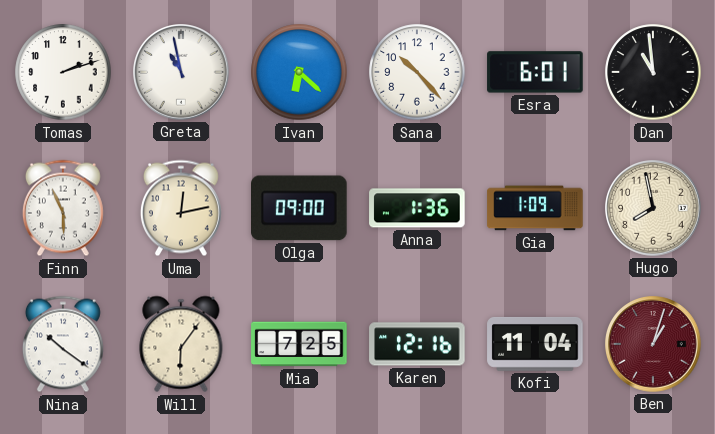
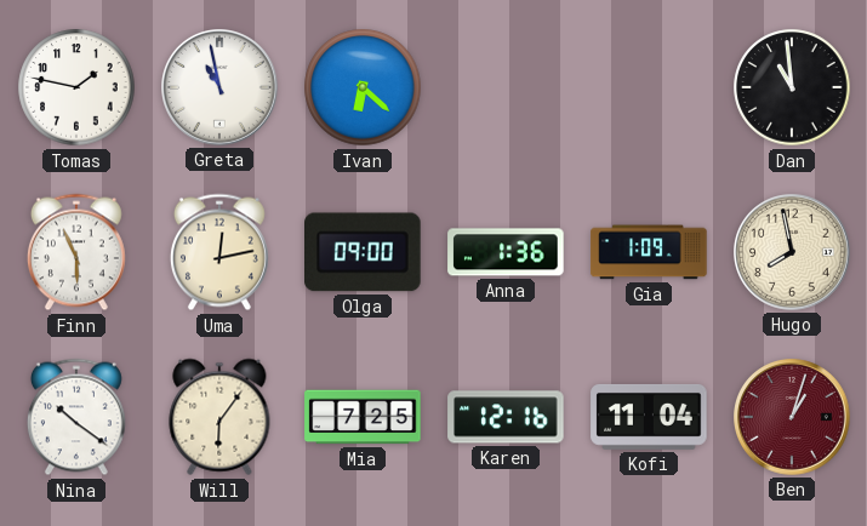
Tomas: 2:12 -> 1:47
Sana: 10:23 -> none
Esra: 6:01 -> none
